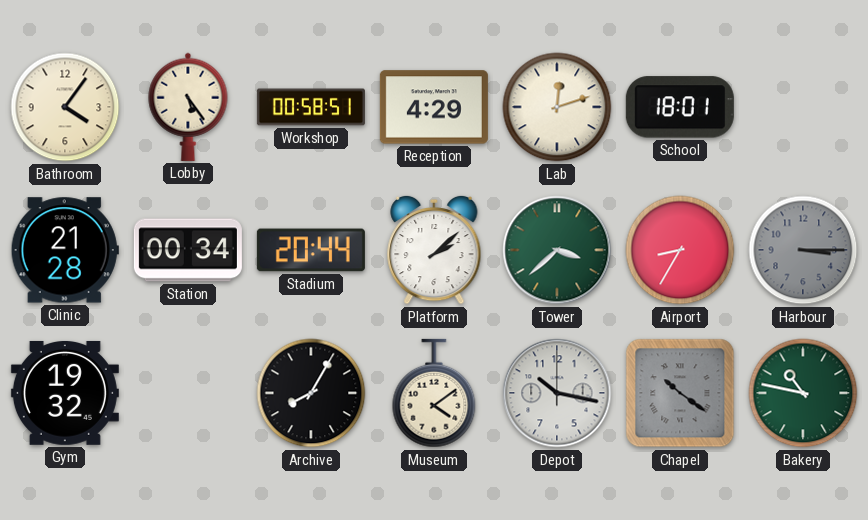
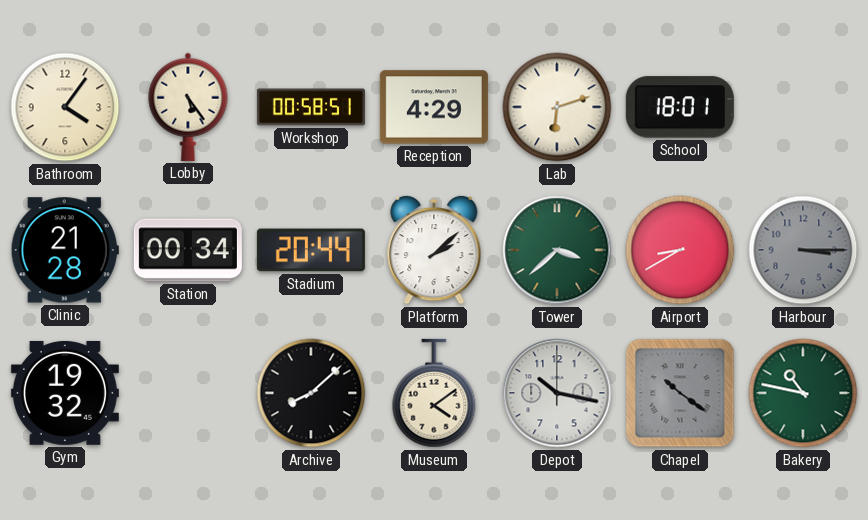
Lab: 12:12 -> 6:12
Airport: 8:35 -> 8:40
Archive: 8:05 -> 8:08
